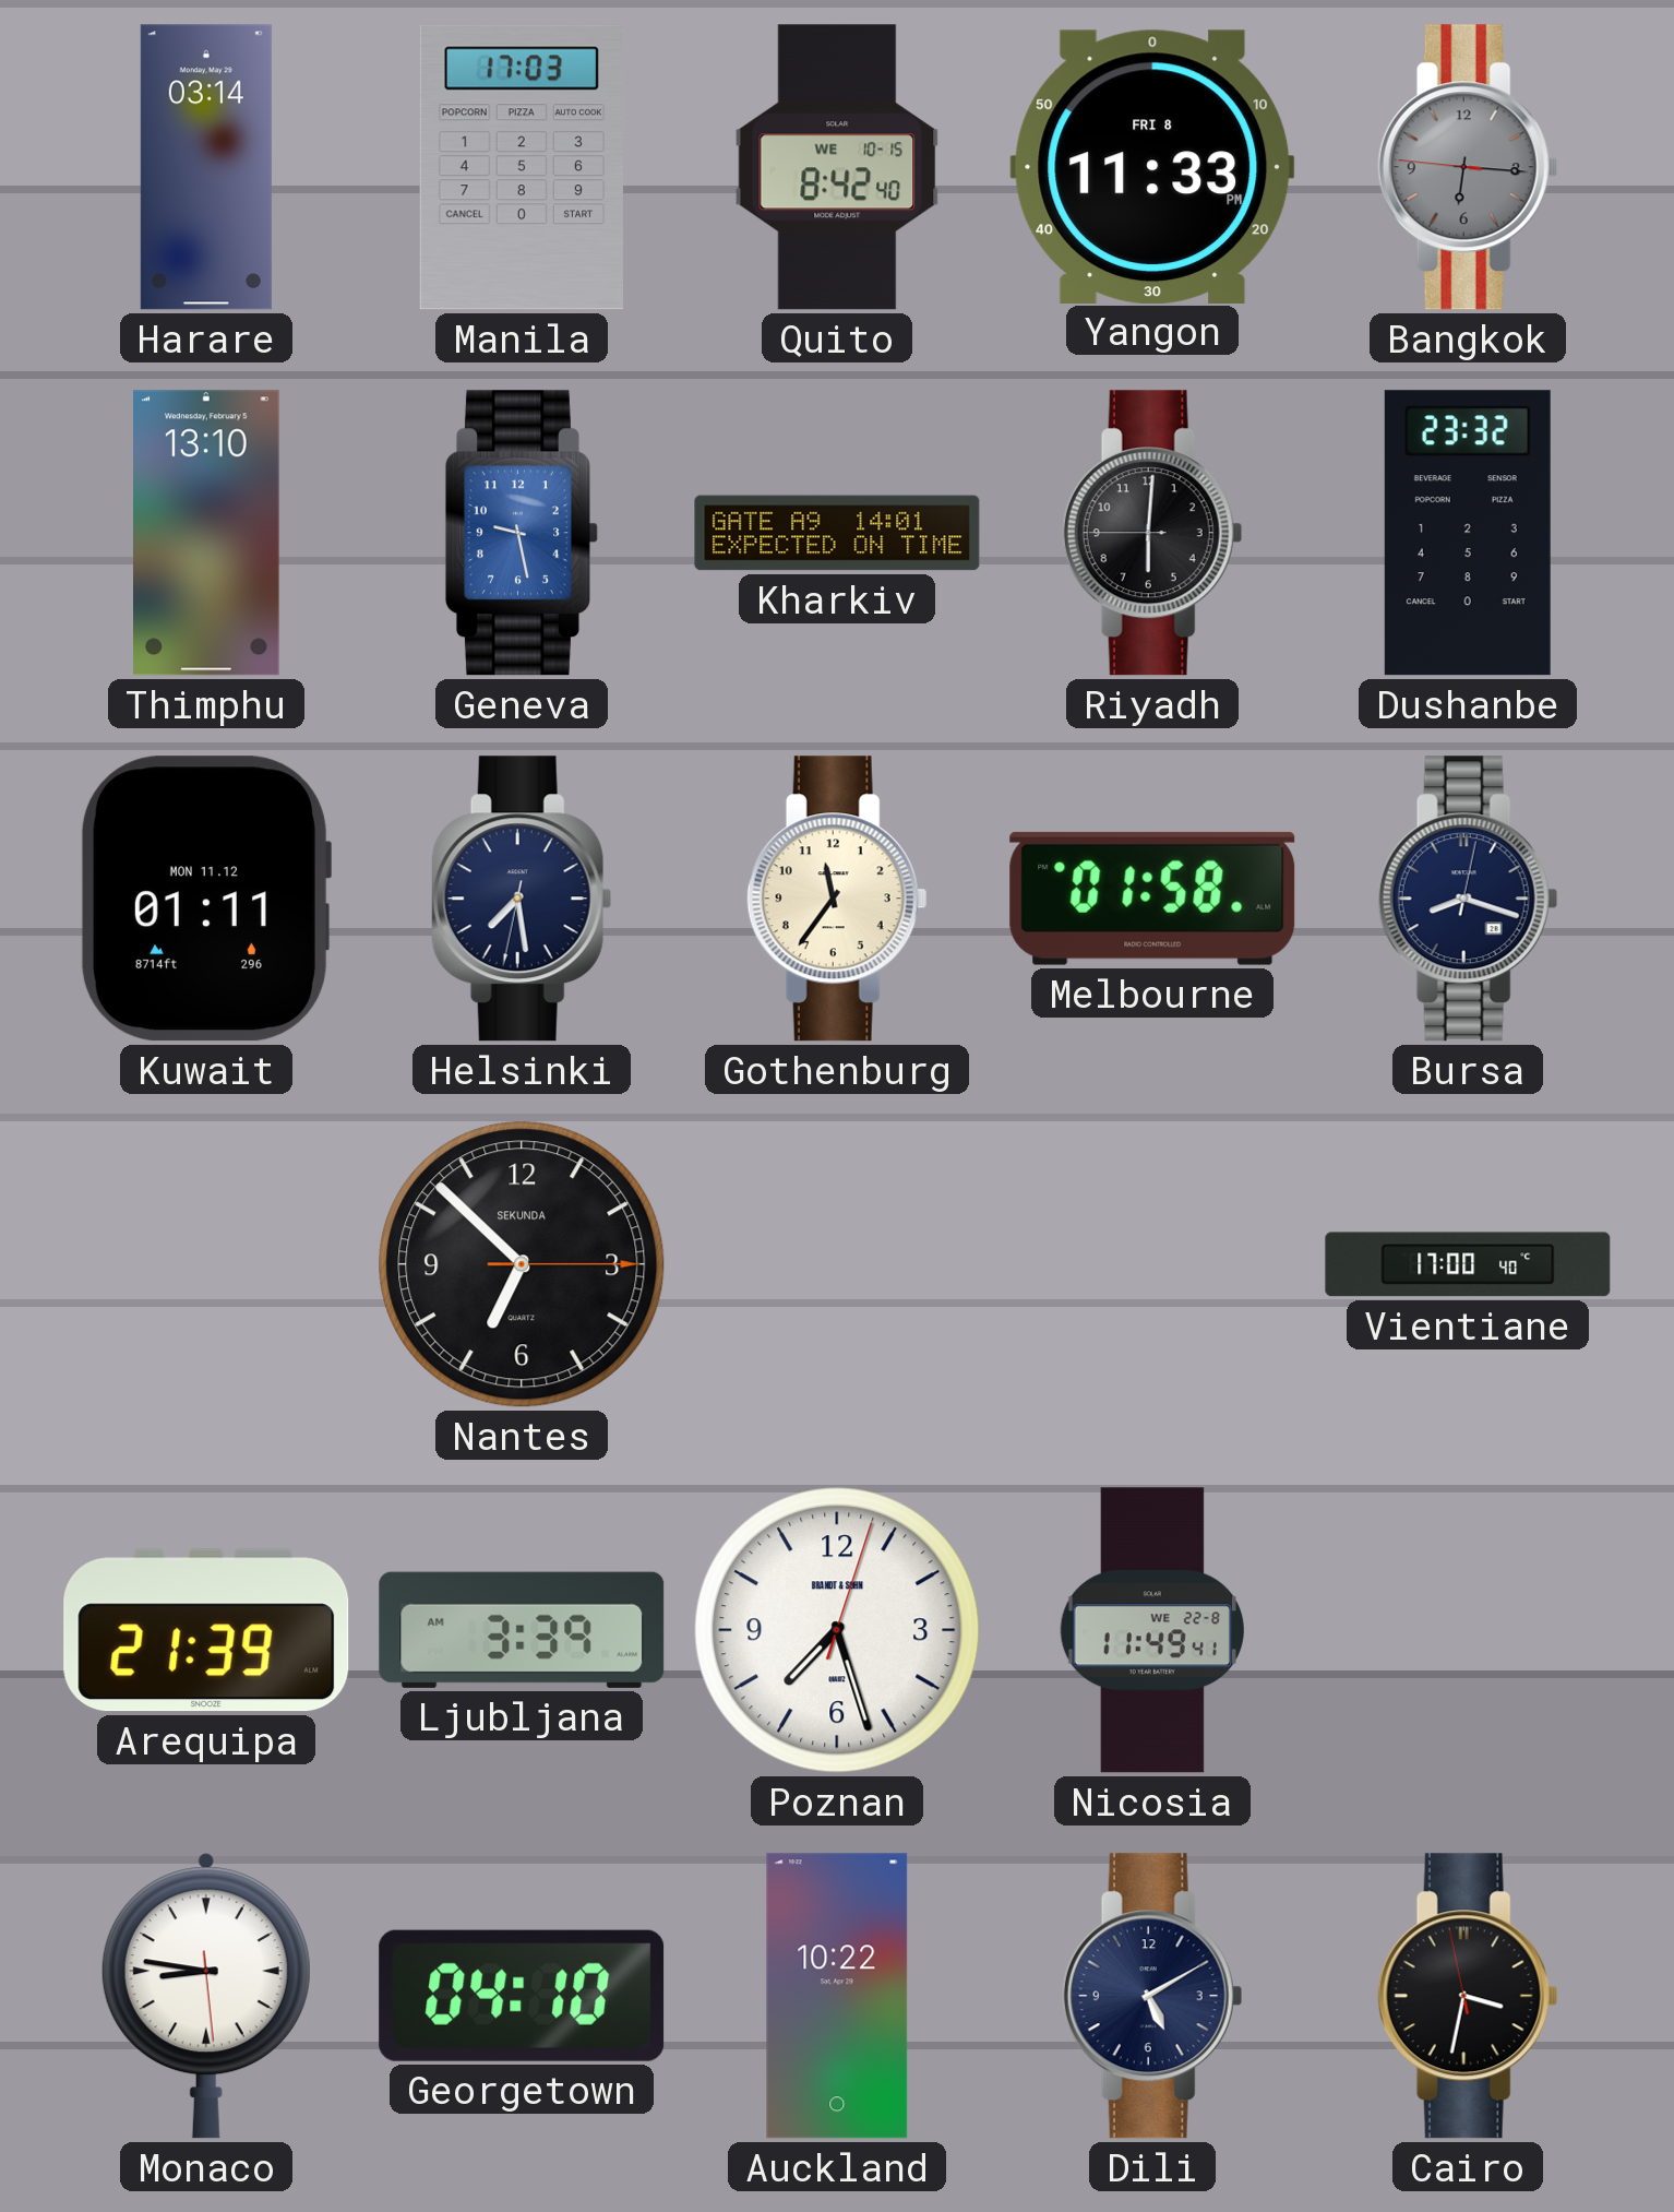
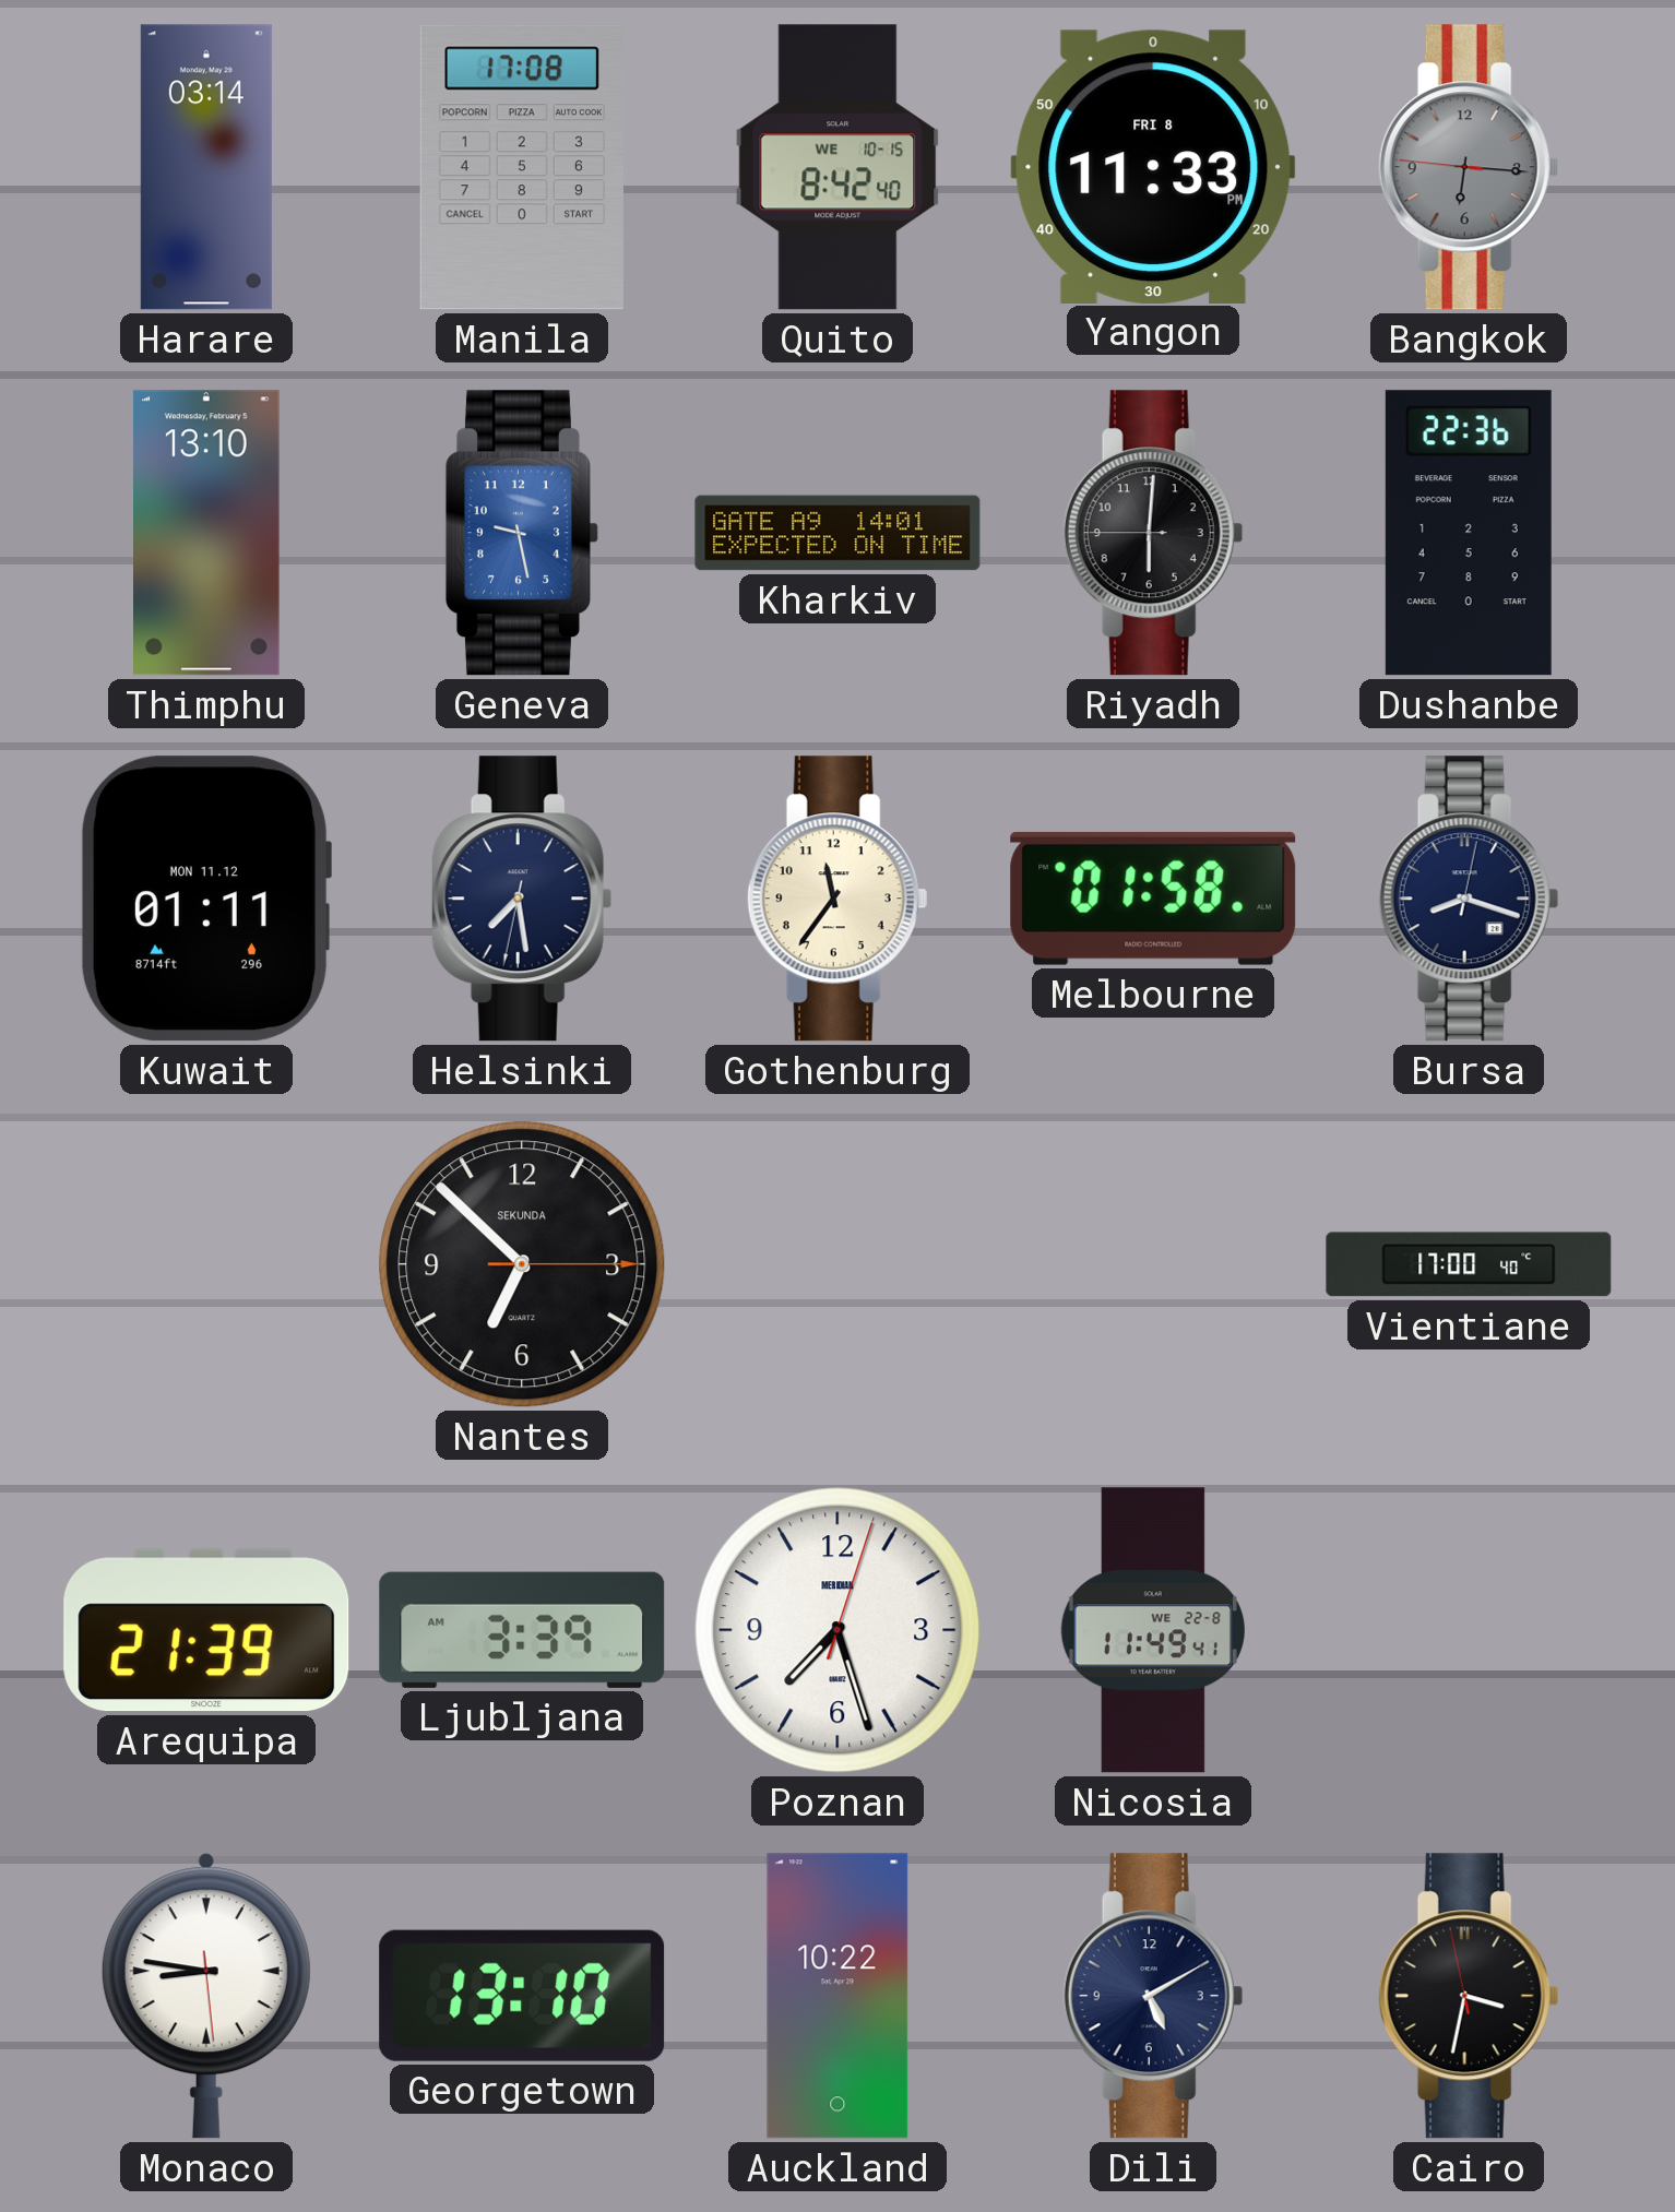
Manila: 17:03 -> 17:08
Dushanbe: 23:32 -> 22:36
Poznan brand: BRANDT & SOHN -> MERIDIAN
Georgetown: 04:10 -> 13:10
